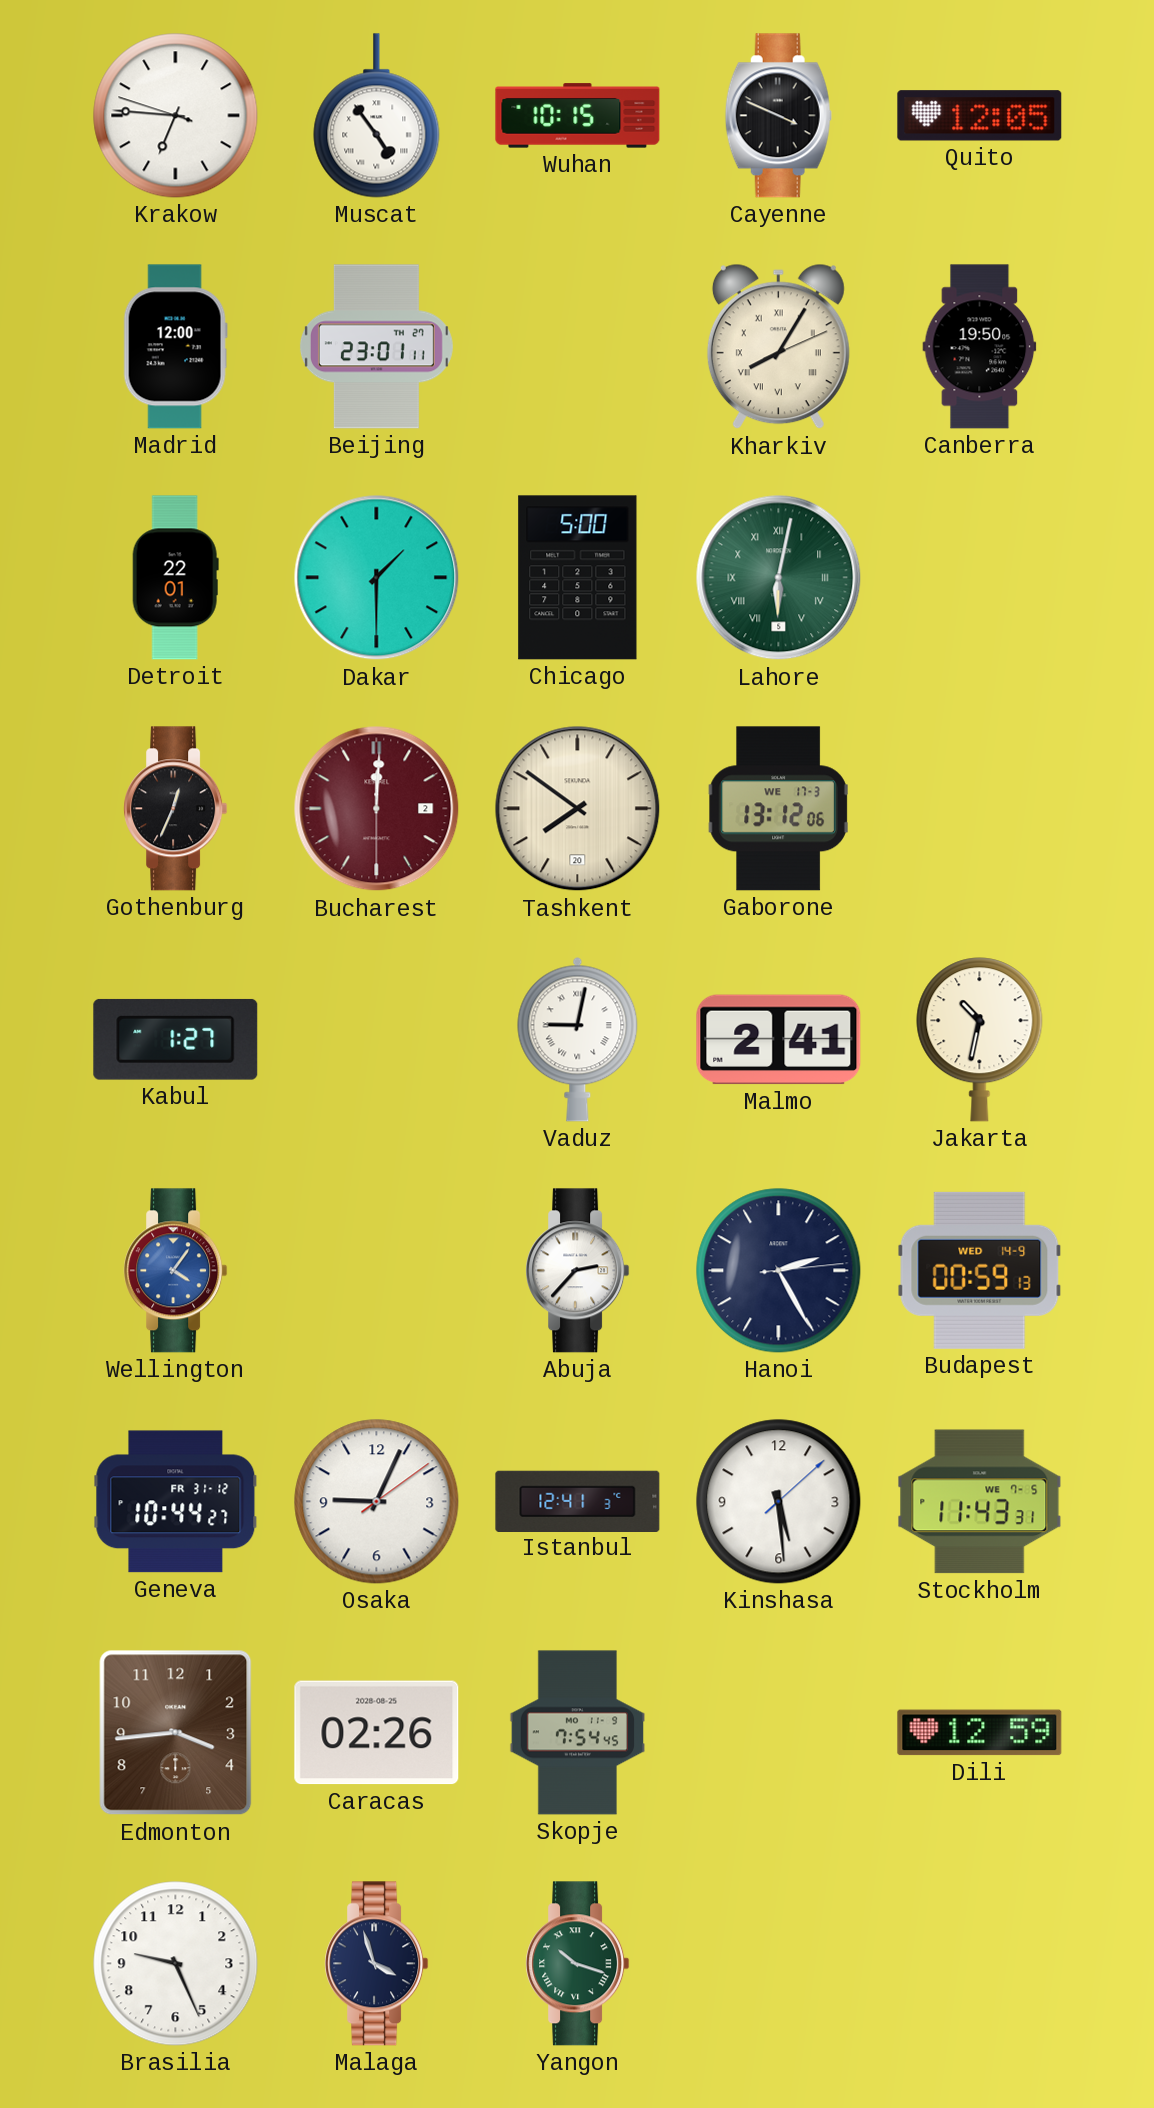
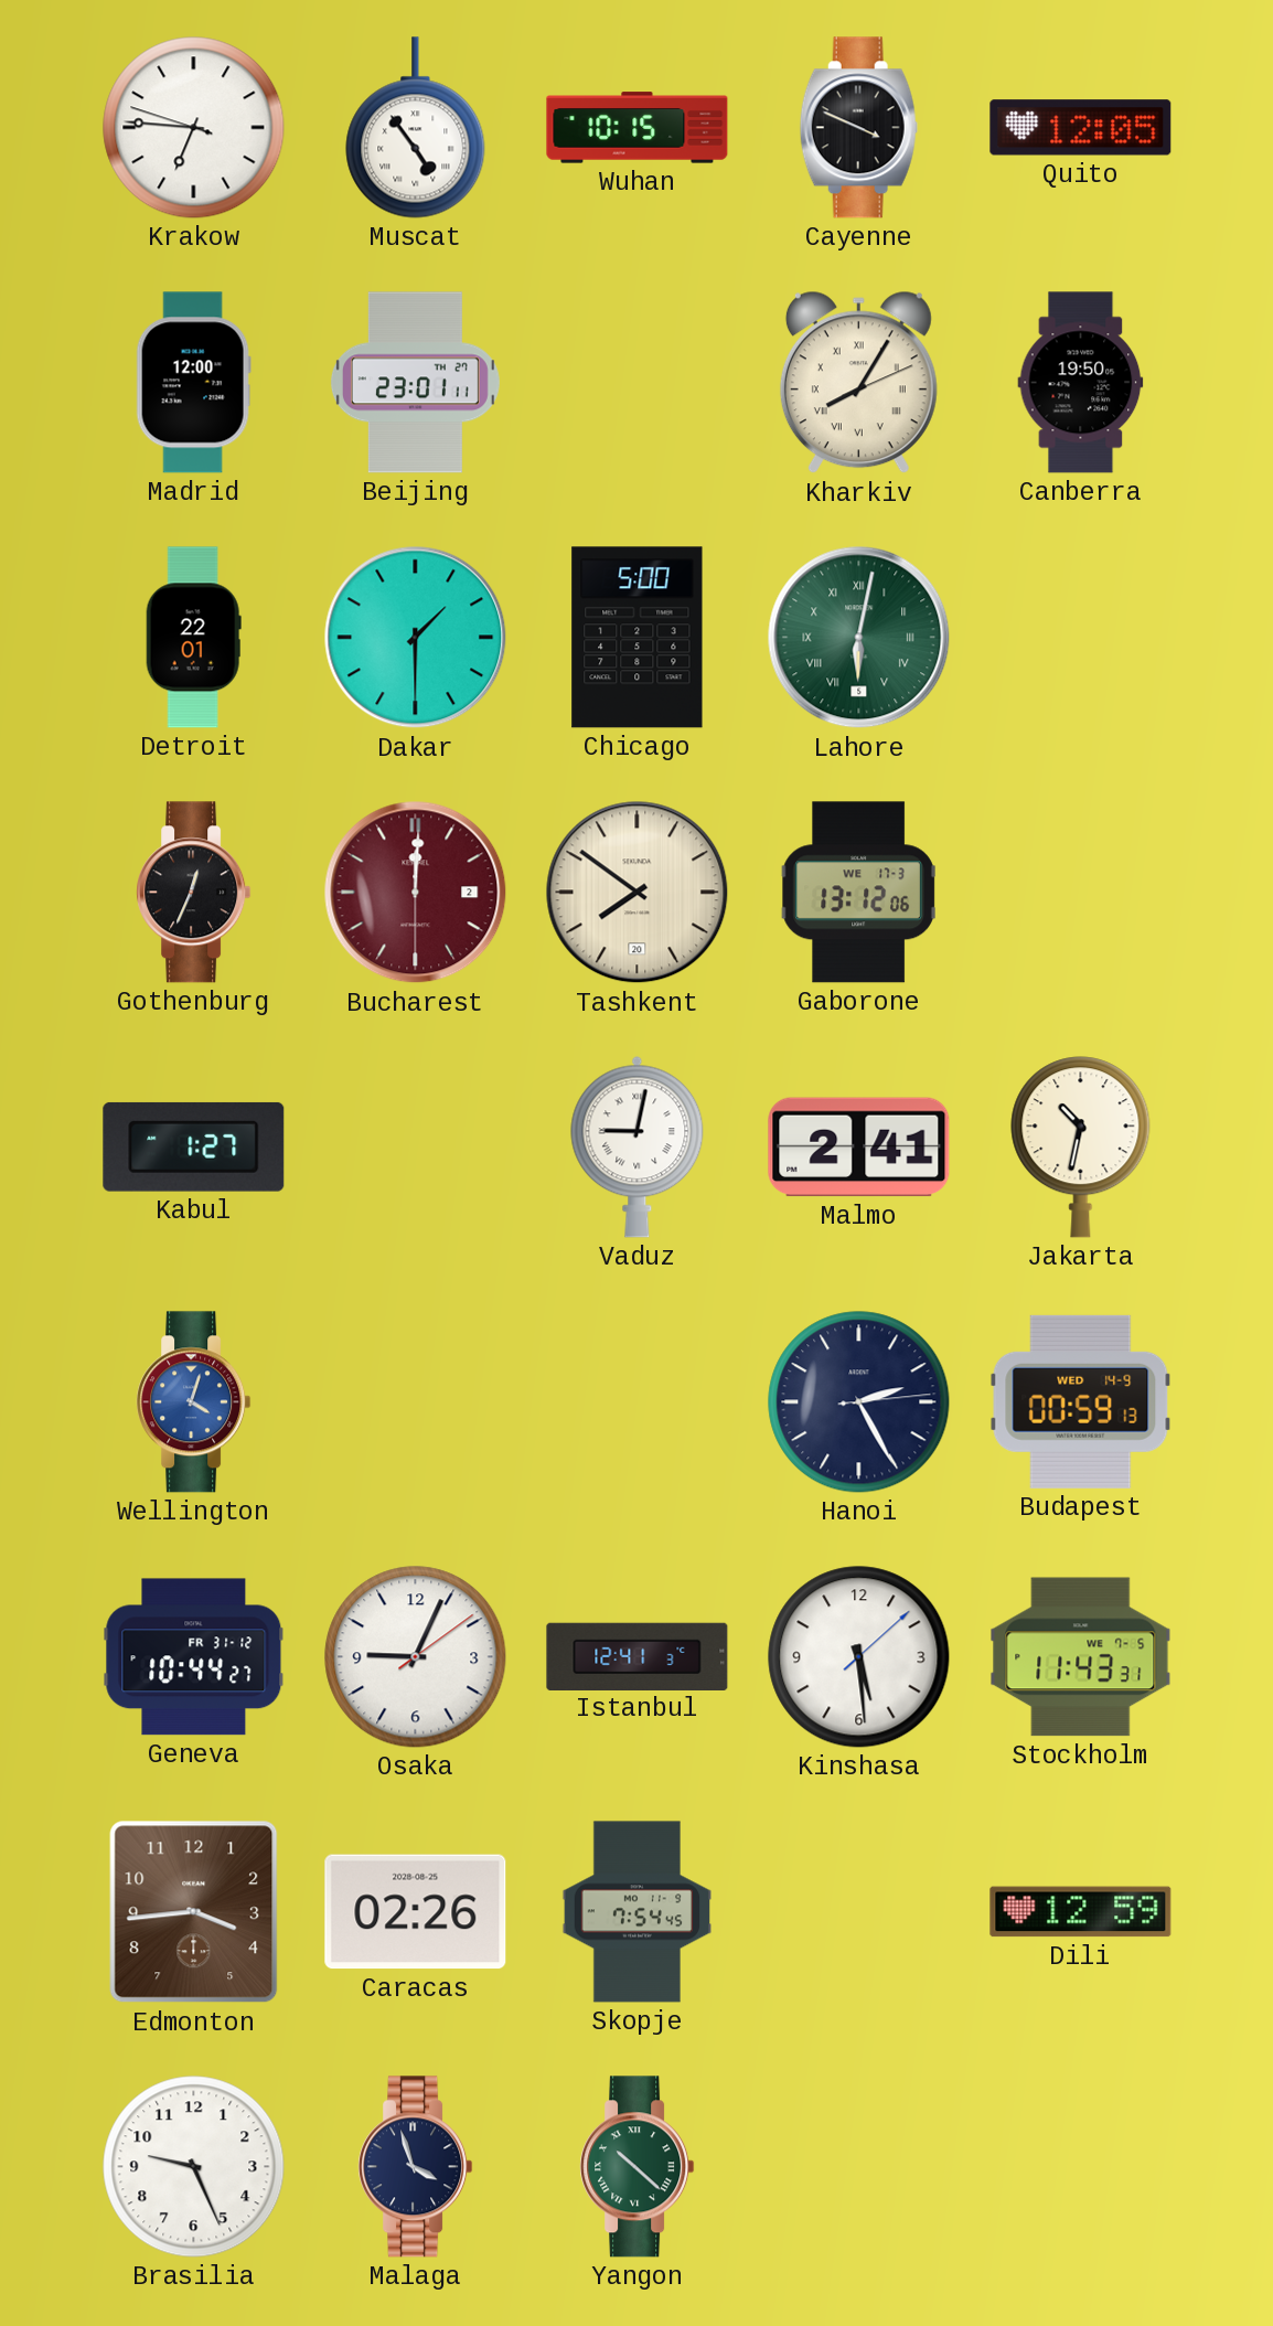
Wellington: 4:06 -> 4:03
Abuja: 2:37 -> none
Yangon: 10:18 -> 10:22
